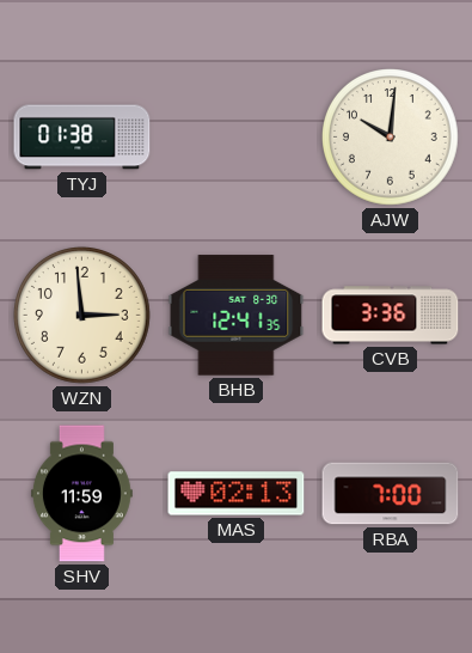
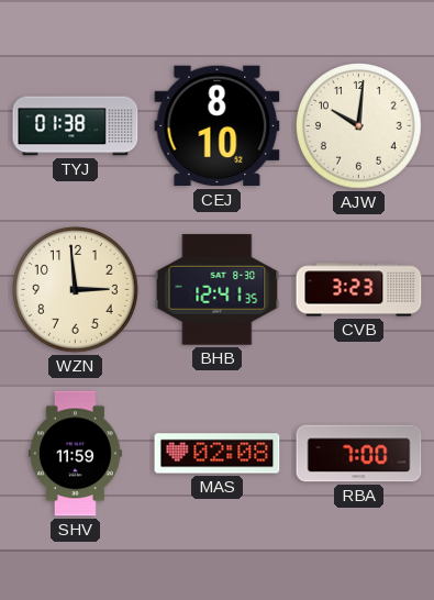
CEJ: none -> 8:10
CVB: 3:36 -> 3:23
MAS: 02:13 -> 02:08
